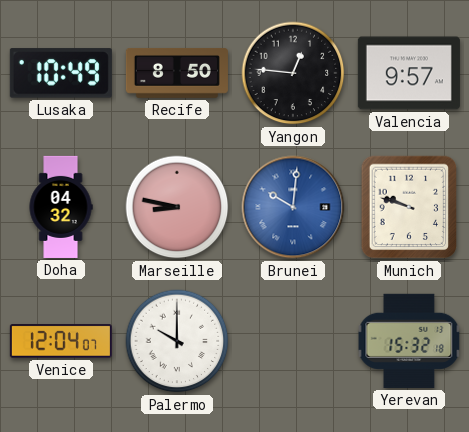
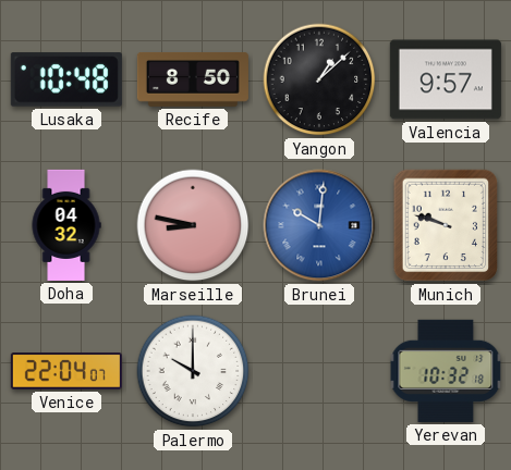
Lusaka: 10:49 -> 10:48
Yangon: 12:46 -> 1:08
Venice: 12:04 -> 22:04
Yerevan: 15:32 -> 10:32
